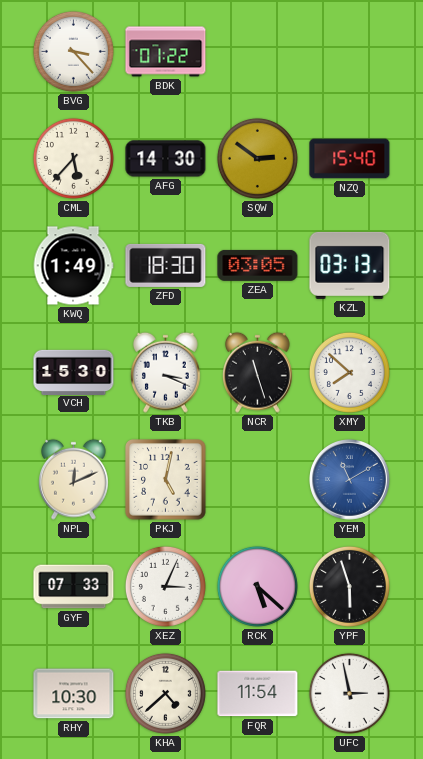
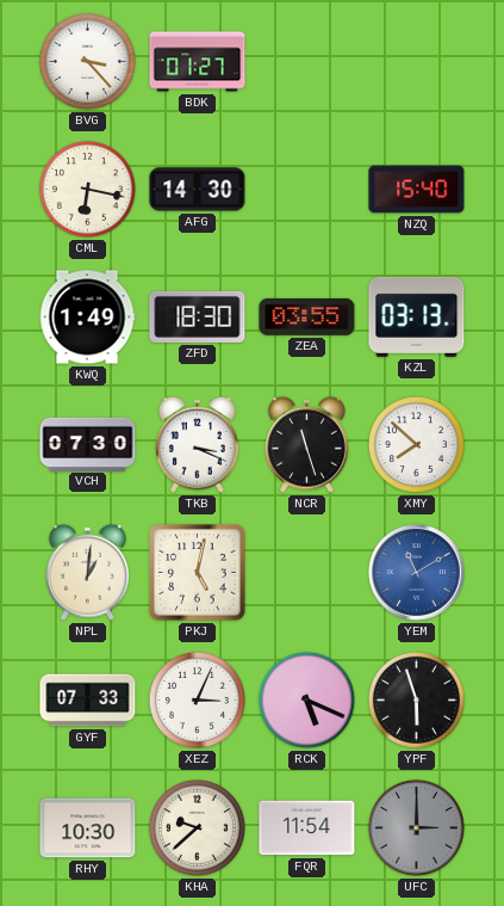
BDK: 01:22 -> 01:27
CML: 5:37 -> 6:17
SQW: 2:51 -> none
ZEA: 03:05 -> 03:55
VCH: 15:30 -> 07:30
NPL: 12:11 -> 1:01
RCK: 5:22 -> 5:19
KHA: 4:38 -> 9:38
UFC: 2:58 -> 3:00
UFC dial: white -> grey
